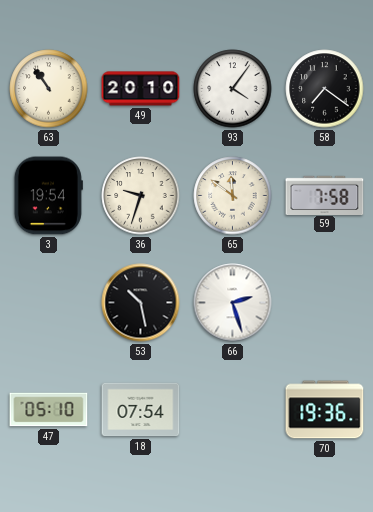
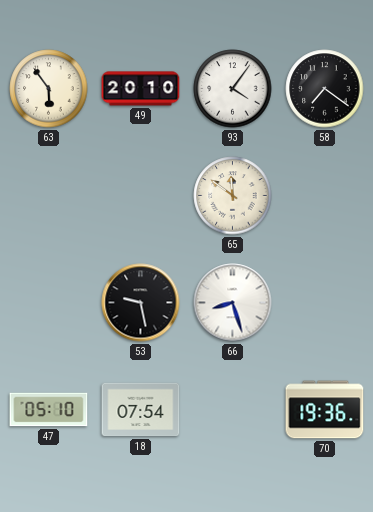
63: 10:54 -> 5:54
3: 19:54 -> none
36: 9:33 -> none
59: 7:58 -> none
53: 10:28 -> 9:28
66: 2:27 -> 8:27
